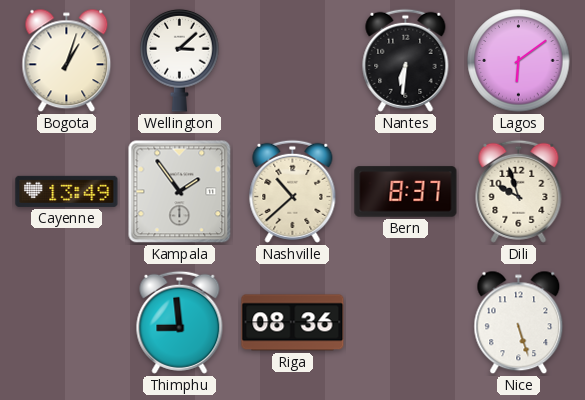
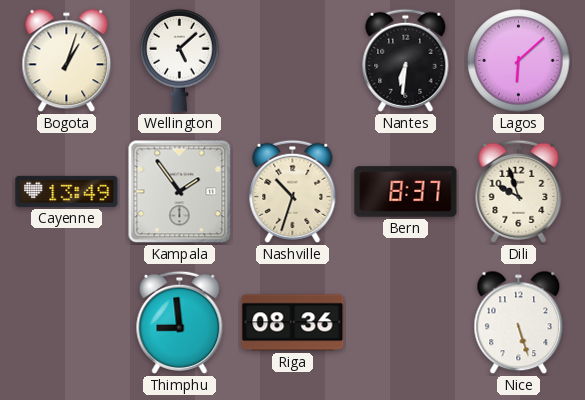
Wellington: 3:08 -> 5:08
Lagos: 6:09 -> 6:08
Nashville: 10:38 -> 10:33
